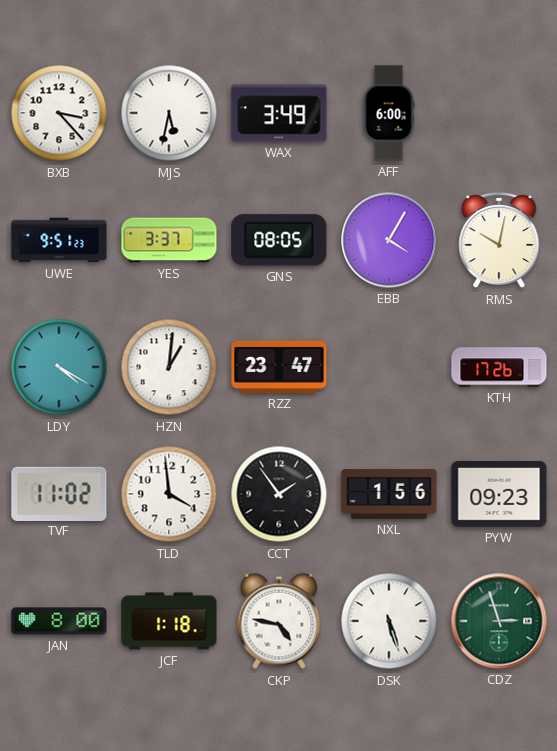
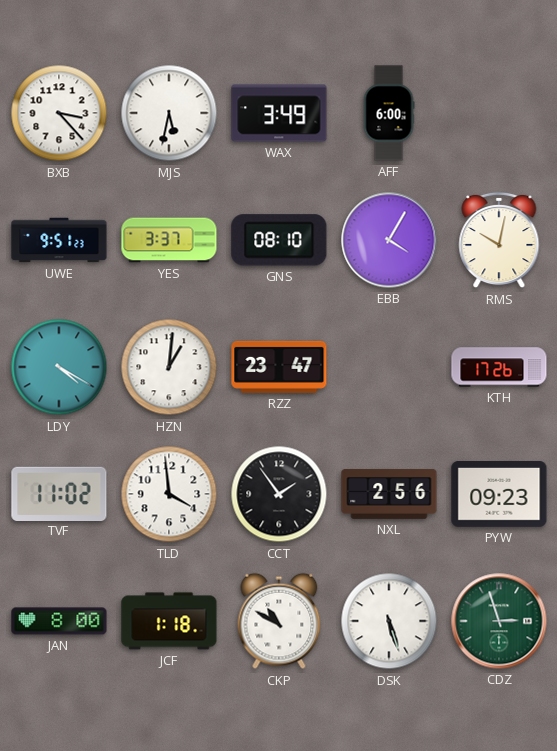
GNS: 08:05 -> 08:10
NXL: 1:56 -> 2:56
CKP: 4:47 -> 10:50
